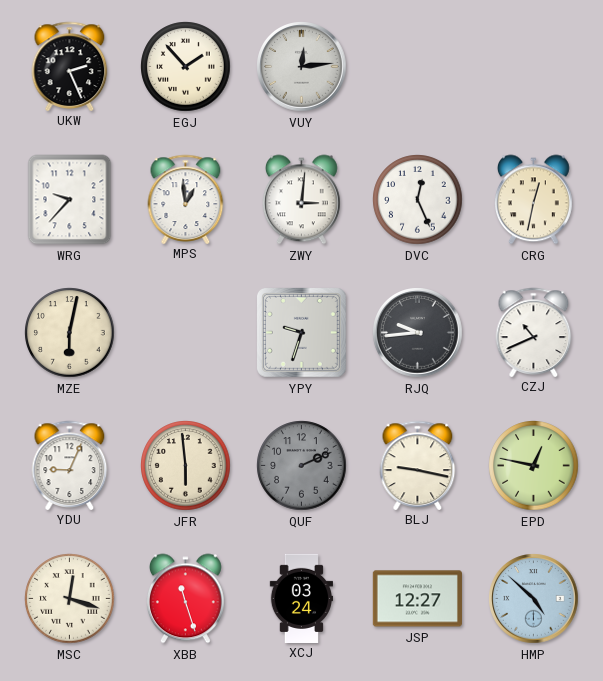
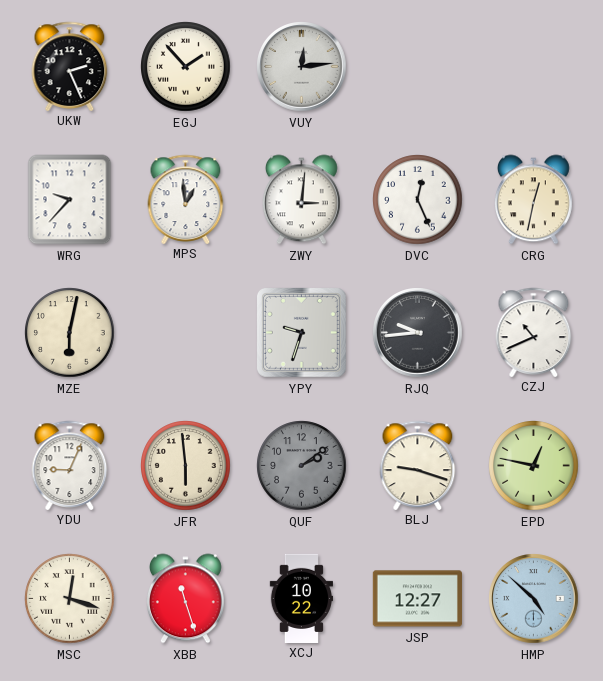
QUF: 2:11 -> 2:09
BLJ: 9:17 -> 9:18
XCJ: 03:24 -> 10:22
